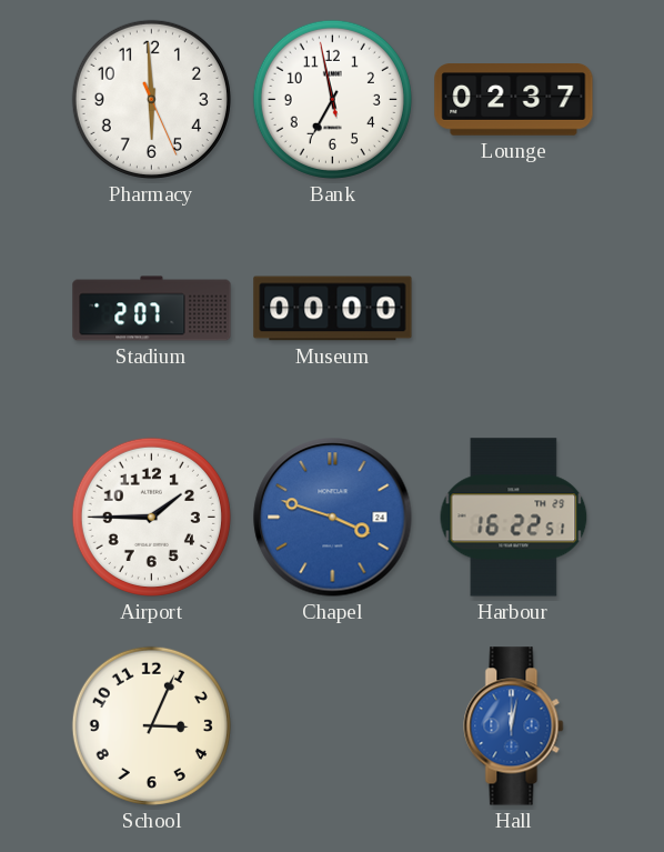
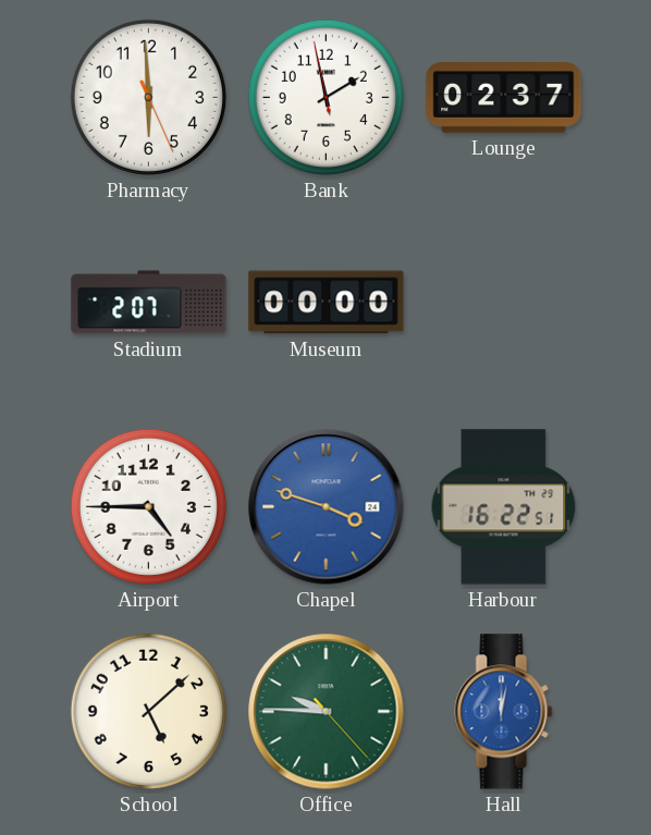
Bank: 6:57 -> 1:57
Airport: 1:45 -> 4:45
School: 3:04 -> 5:08
Office: none -> 9:45
